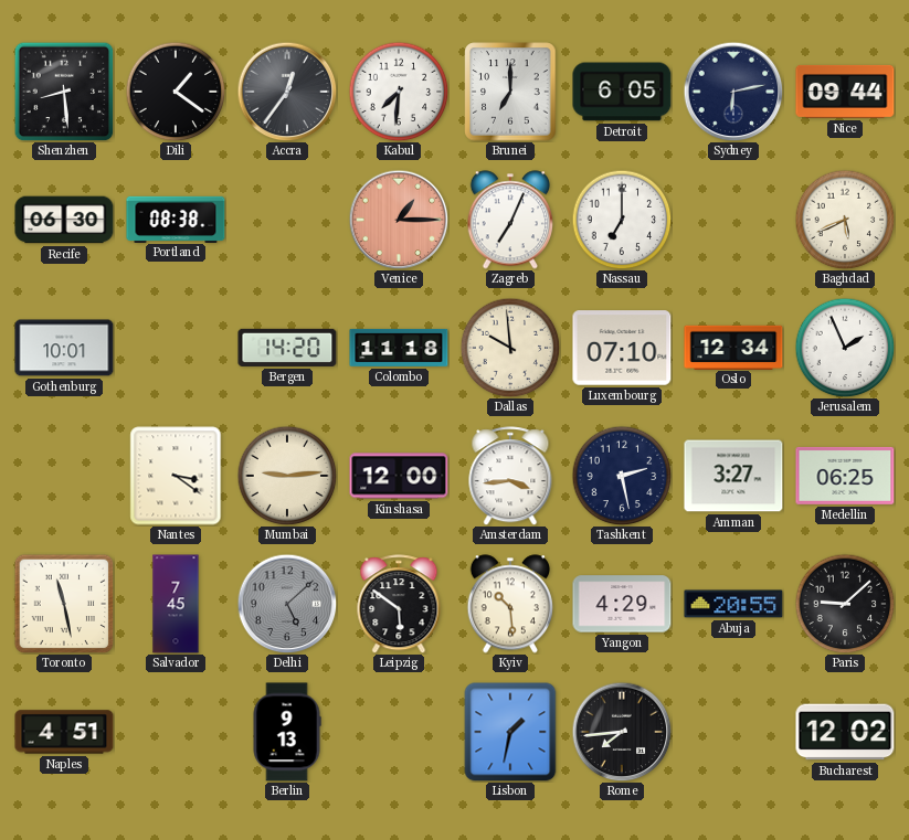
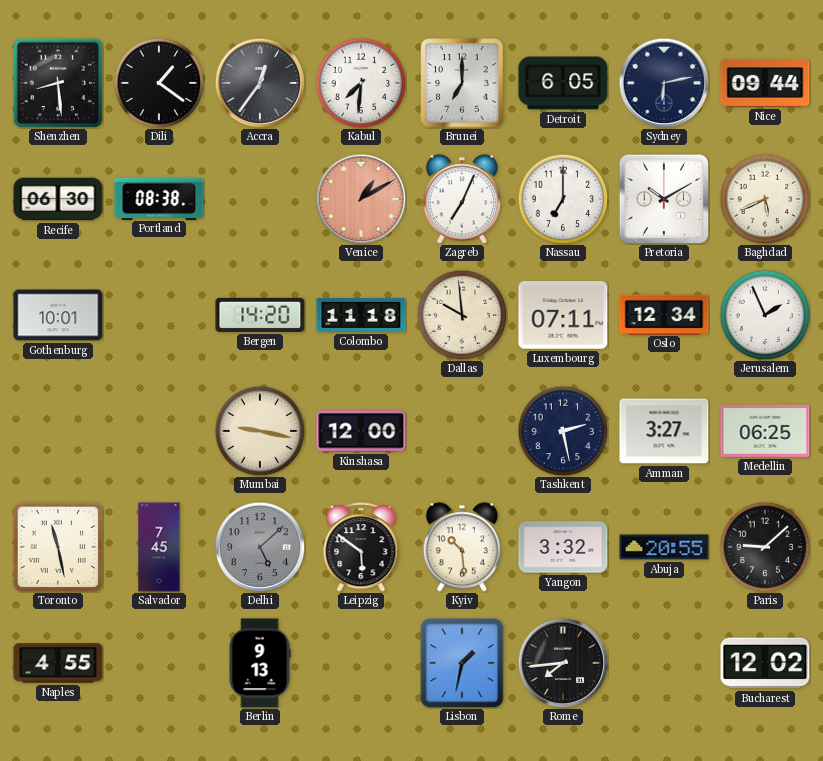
Venice: 1:15 -> 1:10
Pretoria: none -> 10:10
Luxembourg: 07:10 -> 07:11
Nantes: 3:21 -> none
Mumbai: 9:14 -> 9:17
Amsterdam: 3:44 -> none
Yangon: 4:29 -> 3:32
Naples: 4:51 -> 4:55
